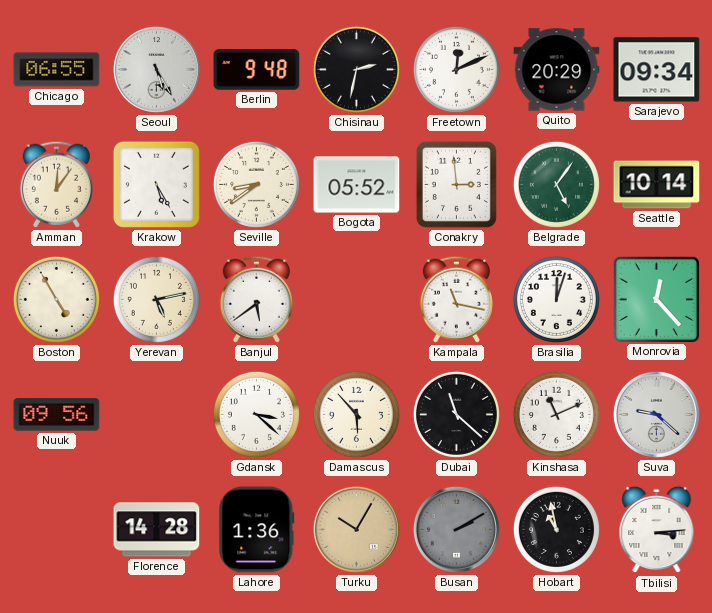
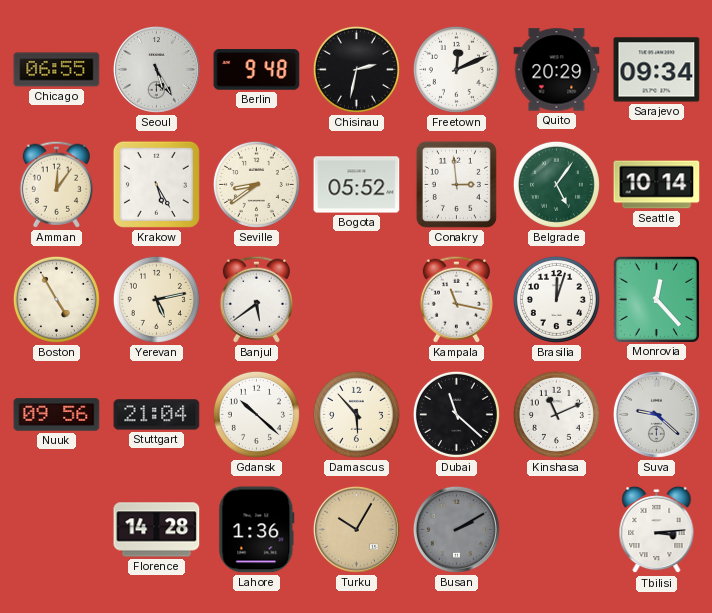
Stuttgart: none -> 21:04
Gdansk: 3:22 -> 10:22
Hobart: 10:58 -> none
